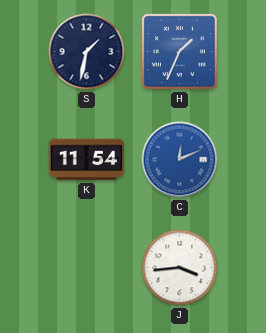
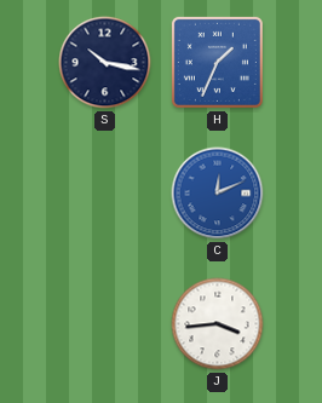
S: 1:32 -> 10:17
K: 11:54 -> none
